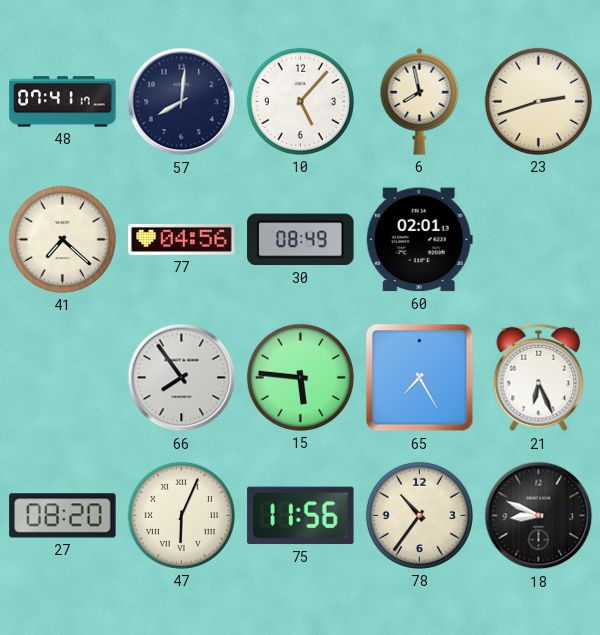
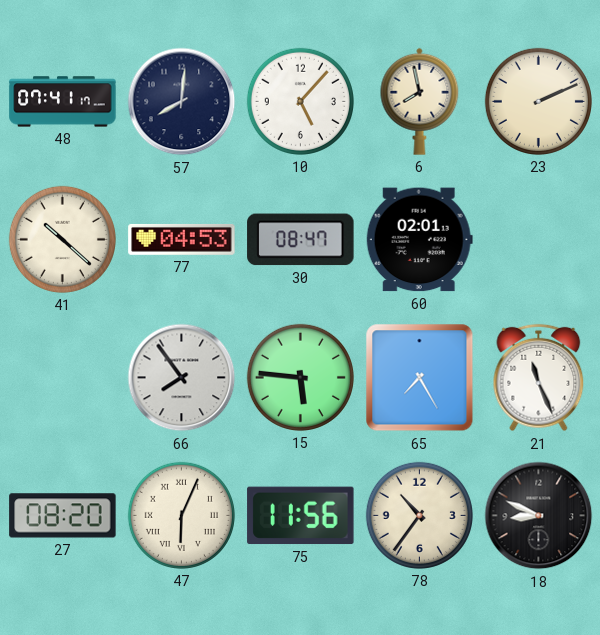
23: 2:42 -> 2:11
41: 7:22 -> 10:22
77: 04:56 -> 04:53
30: 08:49 -> 08:47
21: 6:26 -> 11:26
